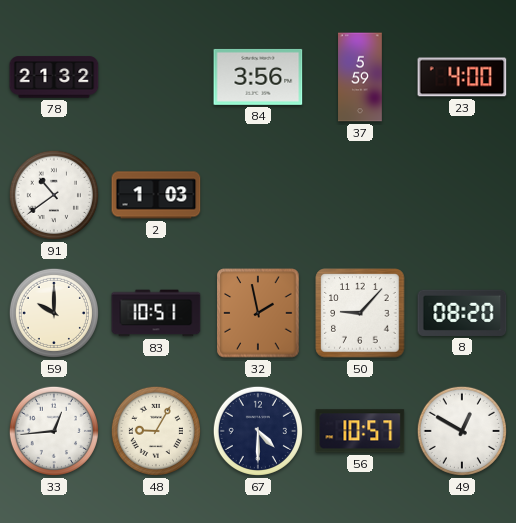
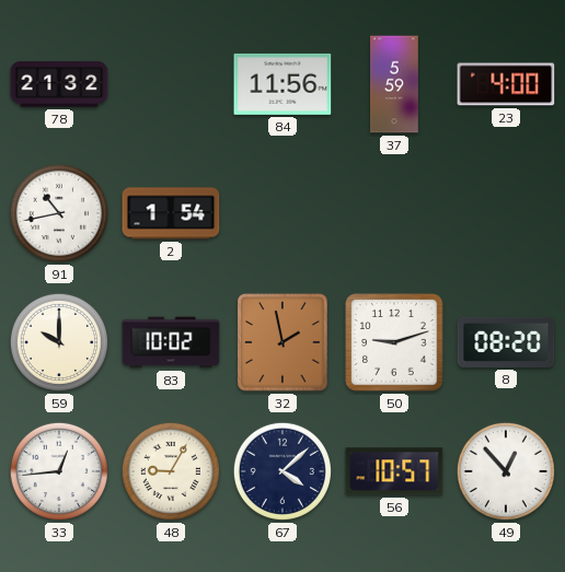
84: 3:56 -> 11:56
91: 10:39 -> 10:43
2: 1:03 -> 1:54
83: 10:51 -> 10:02
50: 9:07 -> 9:12
67: 4:30 -> 4:08
49: 12:50 -> 12:53
